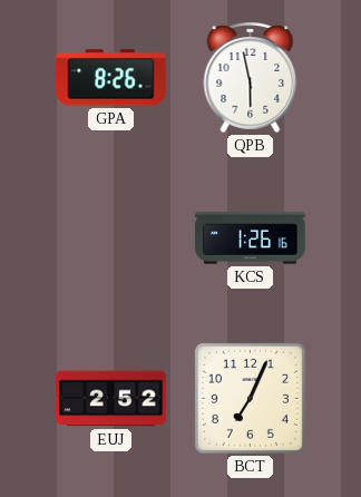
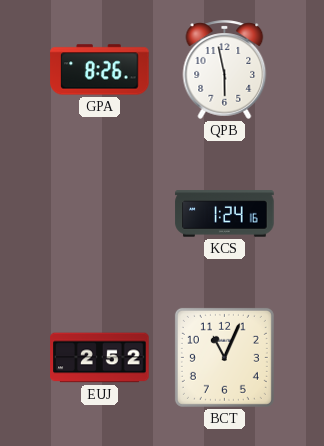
KCS: 1:26 -> 1:24
BCT: 7:04 -> 11:04
